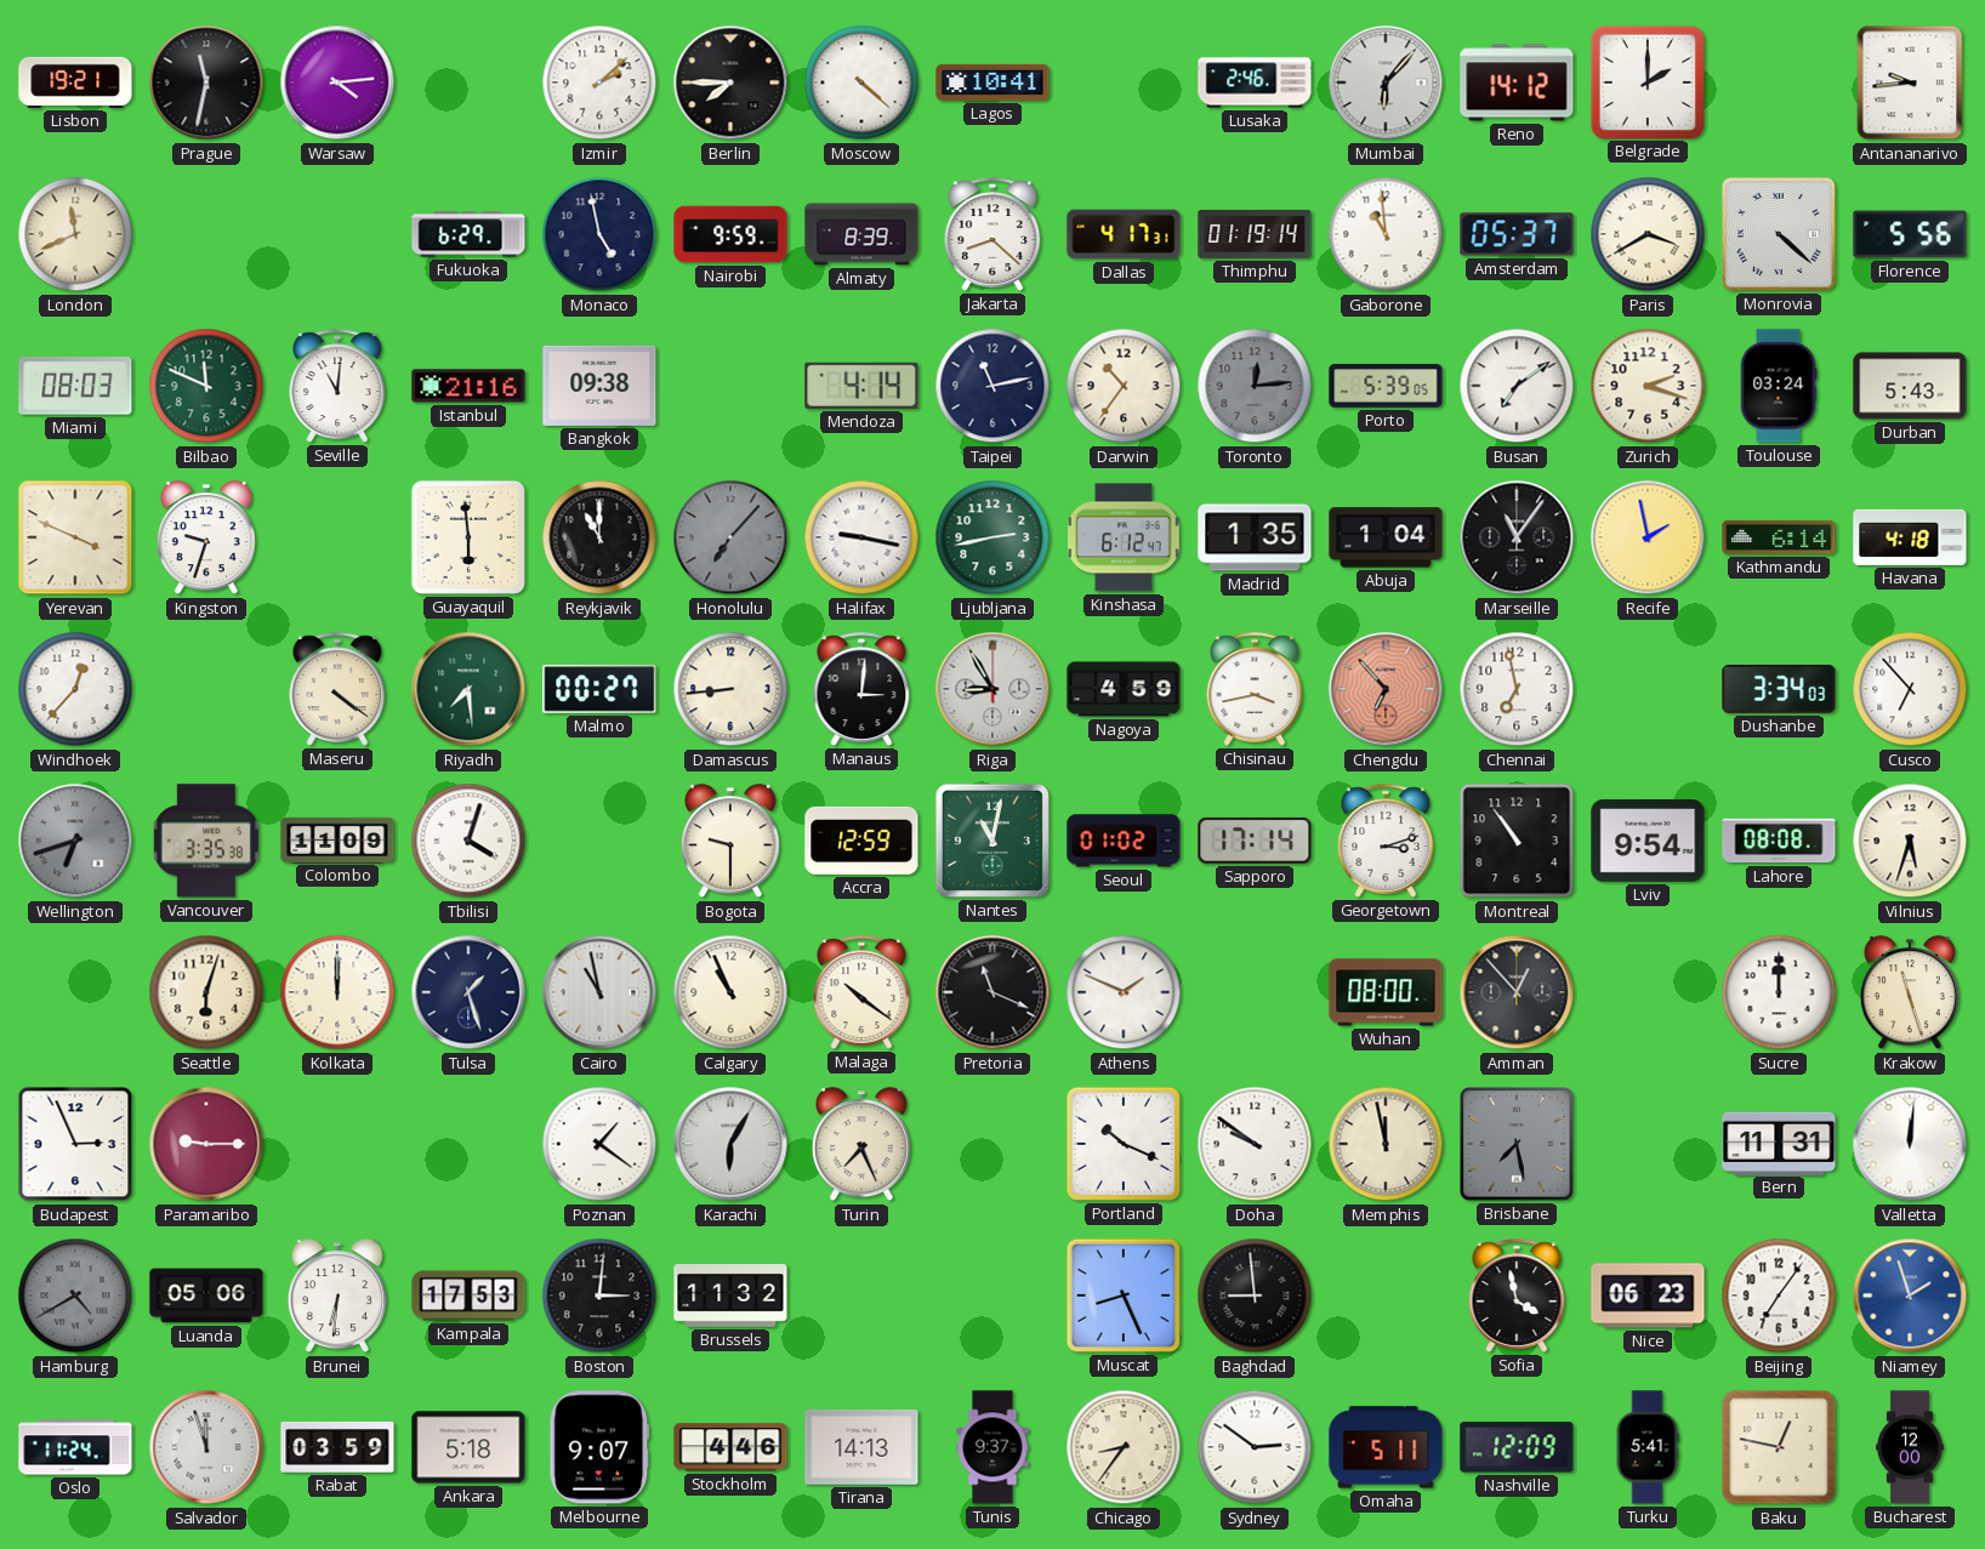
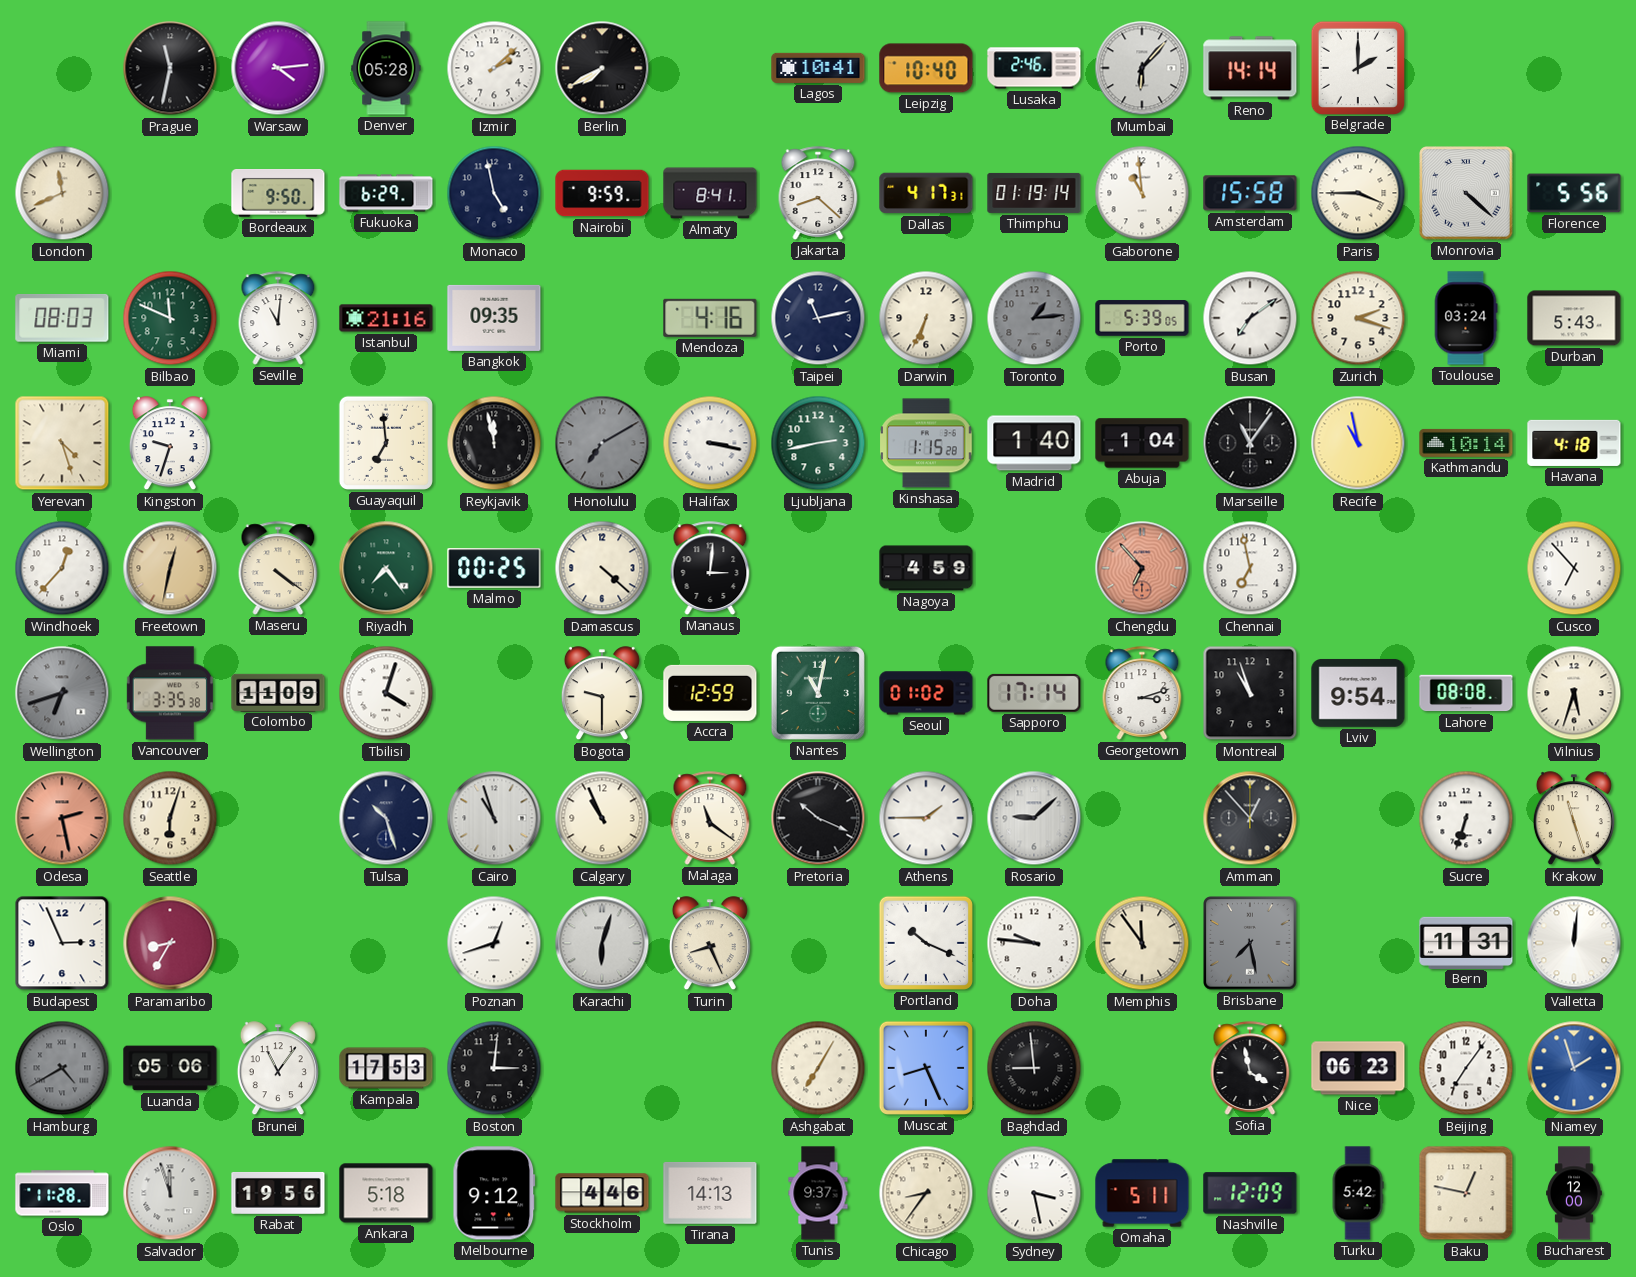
Lisbon: 19:21 -> none
Denver: none -> 05:28
Berlin: 7:45 -> 7:40
Moscow: 4:22 -> none
Leipzig: none -> 10:40
Reno: 14:12 -> 14:14
Antananarivo: 9:44 -> none
Bordeaux: none -> 9:50
Almaty: 8:39 -> 8:41
Amsterdam: 05:37 -> 15:58
Paris: 3:40 -> 3:45
Bangkok: 09:38 -> 09:35
Mendoza: 4:14 -> 4:16
Darwin: 10:36 -> 6:34
Toronto: 12:14 -> 1:14
Yerevan: 3:49 -> 4:27
Guayaquil: 5:59 -> 6:59
Reykjavik: 11:00 -> 11:58
Honolulu: 7:07 -> 7:10
Halifax: 9:17 -> 3:17
Kinshasa: 6:12 -> 1:15
Madrid: 1:35 -> 1:40
Recife: 1:58 -> 10:58
Kathmandu: 6:14 -> 10:14
Freetown: none -> 12:32
Riyadh: 7:29 -> 7:24
Malmo: 00:27 -> 00:25
Damascus: 8:44 -> 4:22
Riga: 8:55 -> none
Chisinau: 3:43 -> none
Dushanbe: 3:34 -> none
Montreal: 10:54 -> 10:57
Odesa: none -> 2:28
Kolkata: 12:00 -> none
Tulsa: 1:27 -> 10:27
Cairo: 10:58 -> 10:57
Malaga: 10:21 -> 11:21
Pretoria: 11:19 -> 10:19
Athens: 1:49 -> 1:45
Rosario: none -> 9:08
Wuhan: 08:00 -> none
Sucre: 12:00 -> 6:33
Paramaribo: 9:15 -> 8:35
Poznan: 1:21 -> 12:42
Karachi: 6:05 -> 6:03
Turin: 7:26 -> 8:26
Doha: 9:51 -> 9:46
Memphis: 11:58 -> 11:54
Brunei: 6:31 -> 11:06
Brussels: 11:32 -> none
Ashgabat: none -> 7:05
Oslo: 11:24 -> 11:28
Rabat: 03:59 -> 19:56
Melbourne: 9:07 -> 9:12
Sydney: 2:51 -> 3:28
Turku: 5:41 -> 5:42
